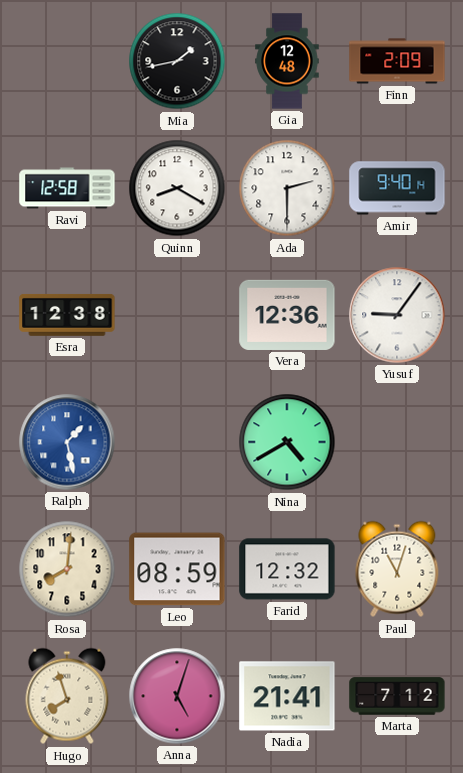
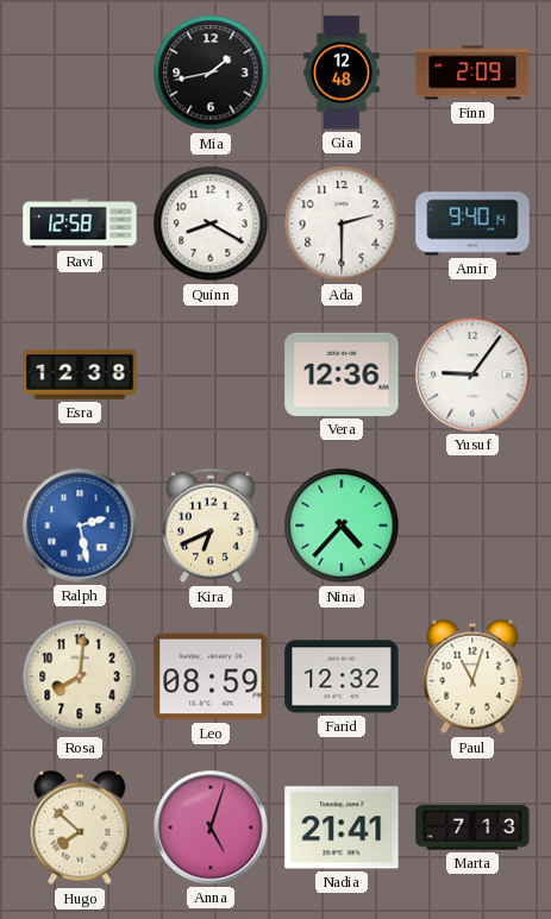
Ralph: 1:28 -> 2:28
Kira: none -> 6:41
Nina: 4:40 -> 4:37
Hugo: 7:57 -> 7:52
Marta: 7:12 -> 7:13
